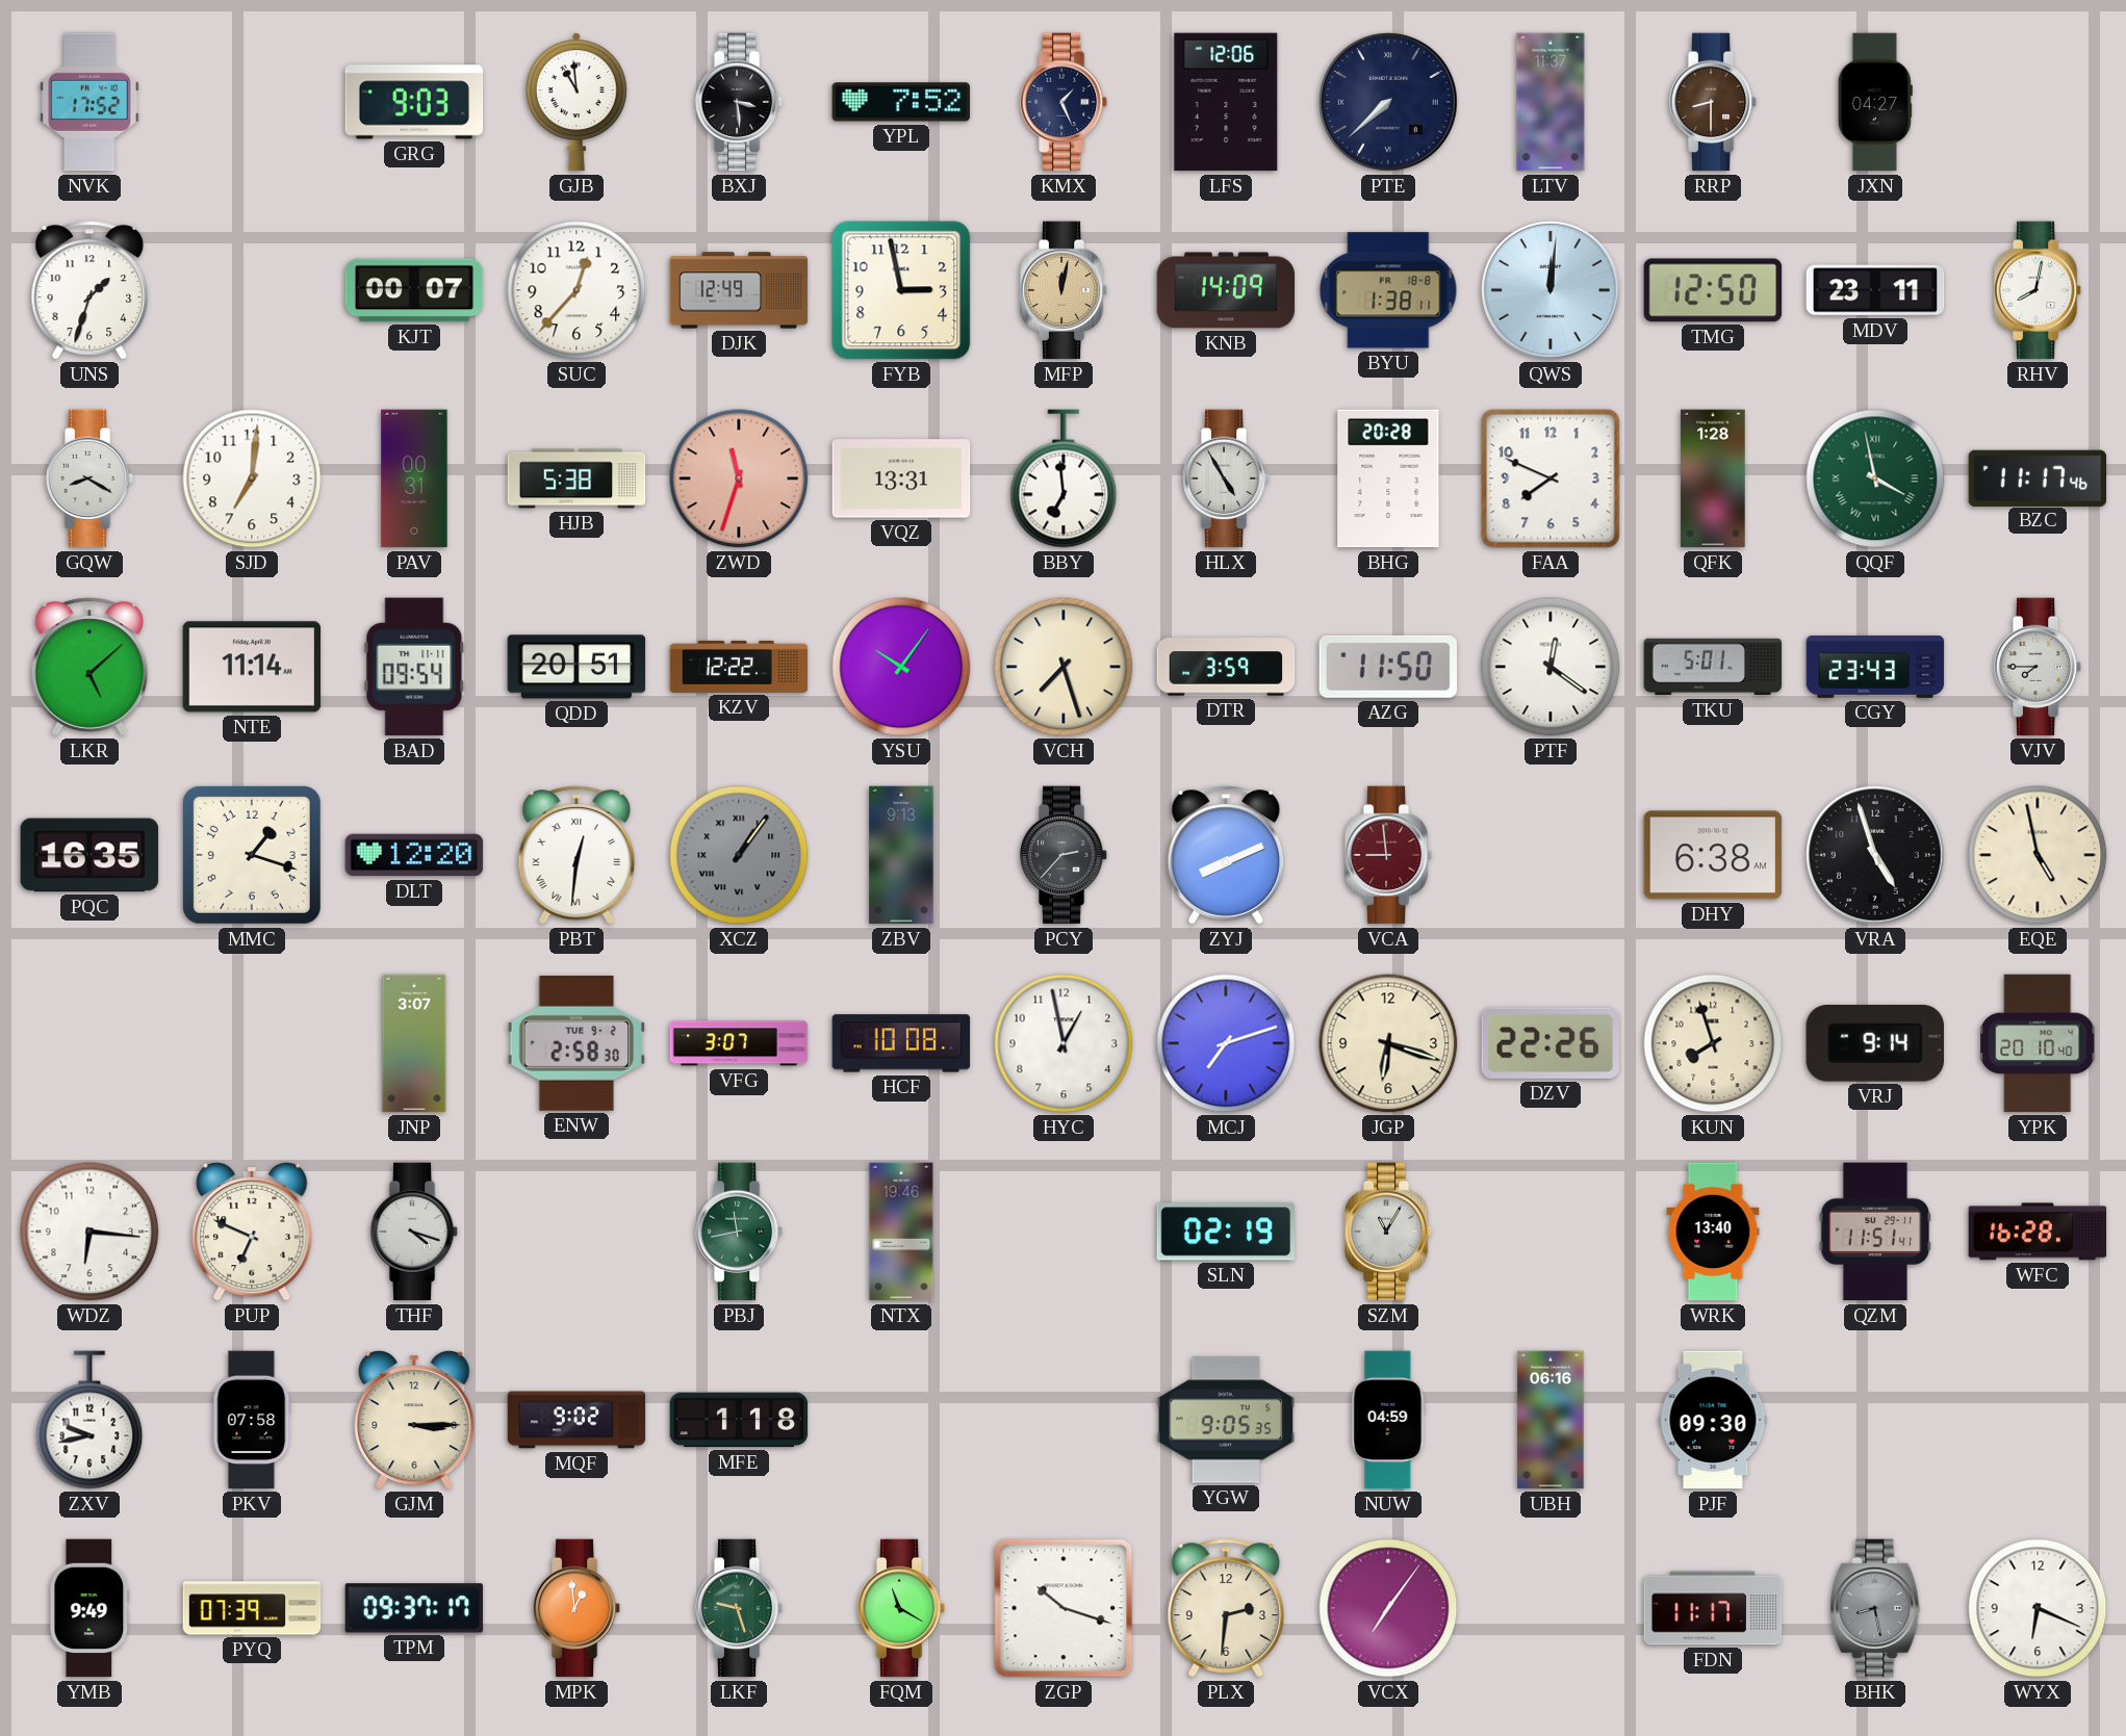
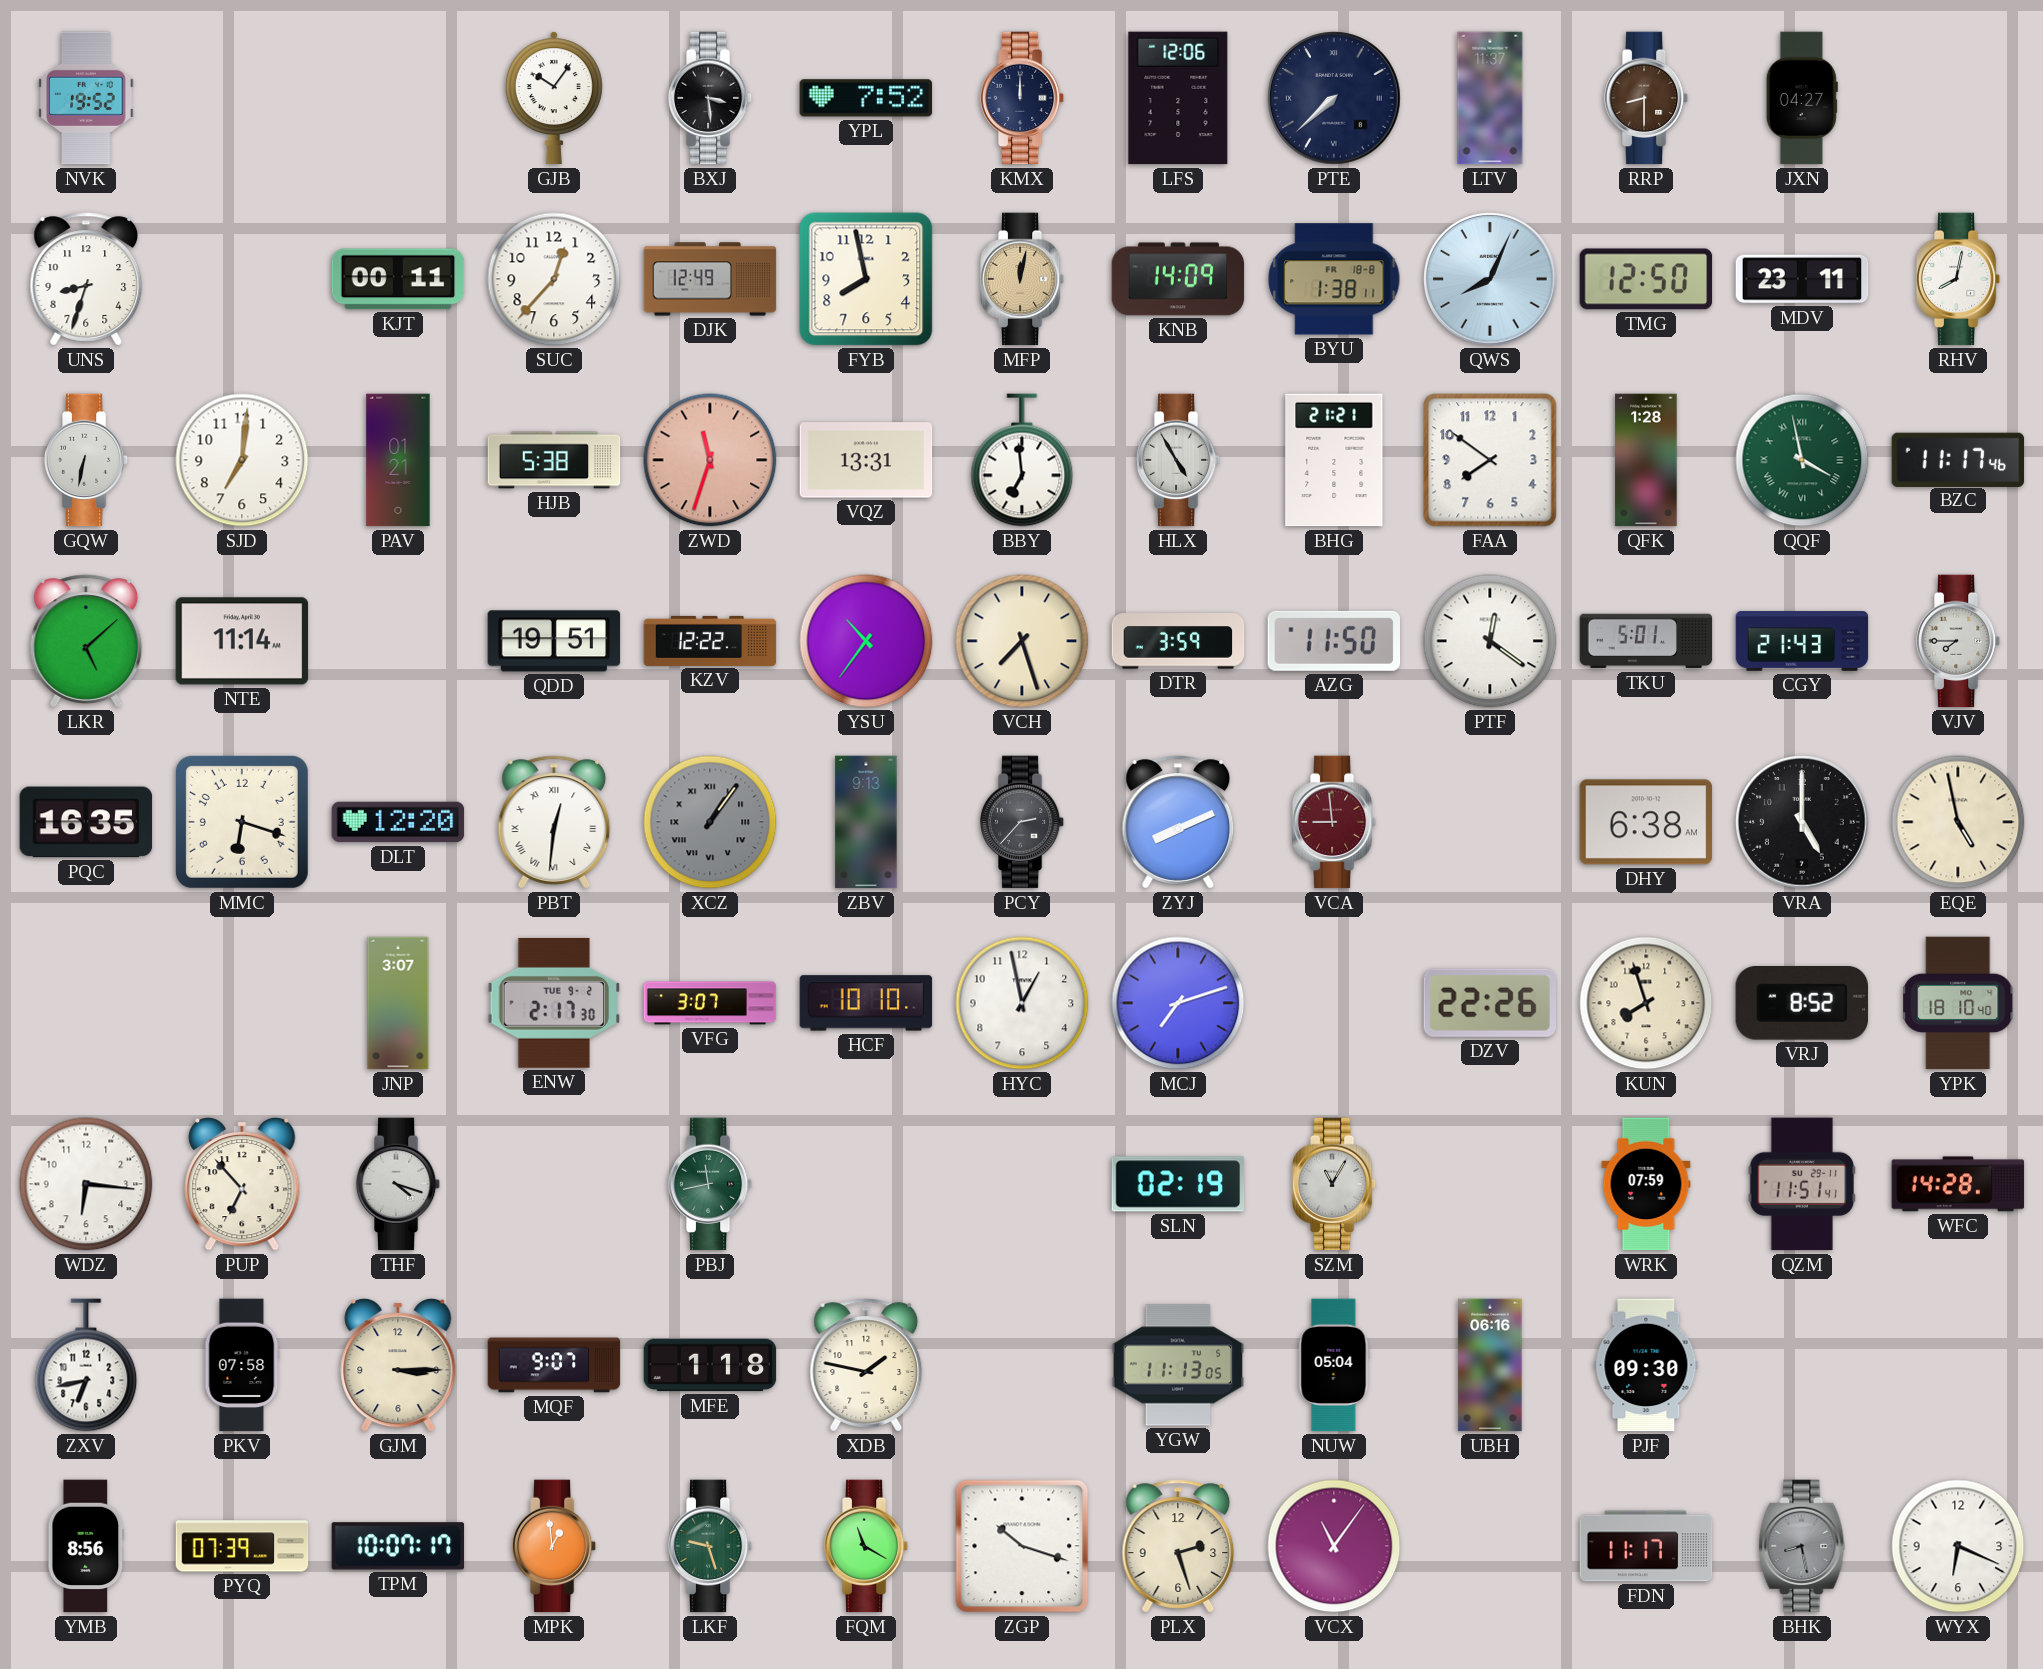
NVK: 17:52 -> 19:52
GRG: 9:03 -> none
GJB: 10:59 -> 10:06
KMX: 1:26 -> 12:00
UNS: 1:33 -> 8:33
KJT: 00:07 -> 00:11
FYB: 2:58 -> 7:58
QWS: 12:01 -> 8:04
GQW: 8:20 -> 6:32
PAV: 00:31 -> 01:21
BHG: 20:28 -> 21:21
FAA: 7:49 -> 7:51
BAD: 09:54 -> none
QDD: 20:51 -> 19:51
YSU: 10:06 -> 10:36
CGY: 23:43 -> 21:43
MMC: 1:18 -> 6:18
VRA: 4:57 -> 5:00
ENW: 2:58 -> 2:17
HCF: 10:08 -> 10:10
JGP: 6:18 -> none
VRJ: 9:14 -> 8:52
YPK: 20:10 -> 18:10
PUP: 6:49 -> 6:53
NTX: 19:46 -> none
WRK: 13:40 -> 07:59
WFC: 16:28 -> 14:28
ZXV: 9:43 -> 6:43
MQF: 9:02 -> 9:07
XDB: none -> 1:47
YGW: 9:05 -> 11:13
NUW: 04:59 -> 05:04
YMB: 9:49 -> 8:56
TPM: 09:37 -> 10:07
PLX: 2:31 -> 2:27
VCX: 7:06 -> 11:06
